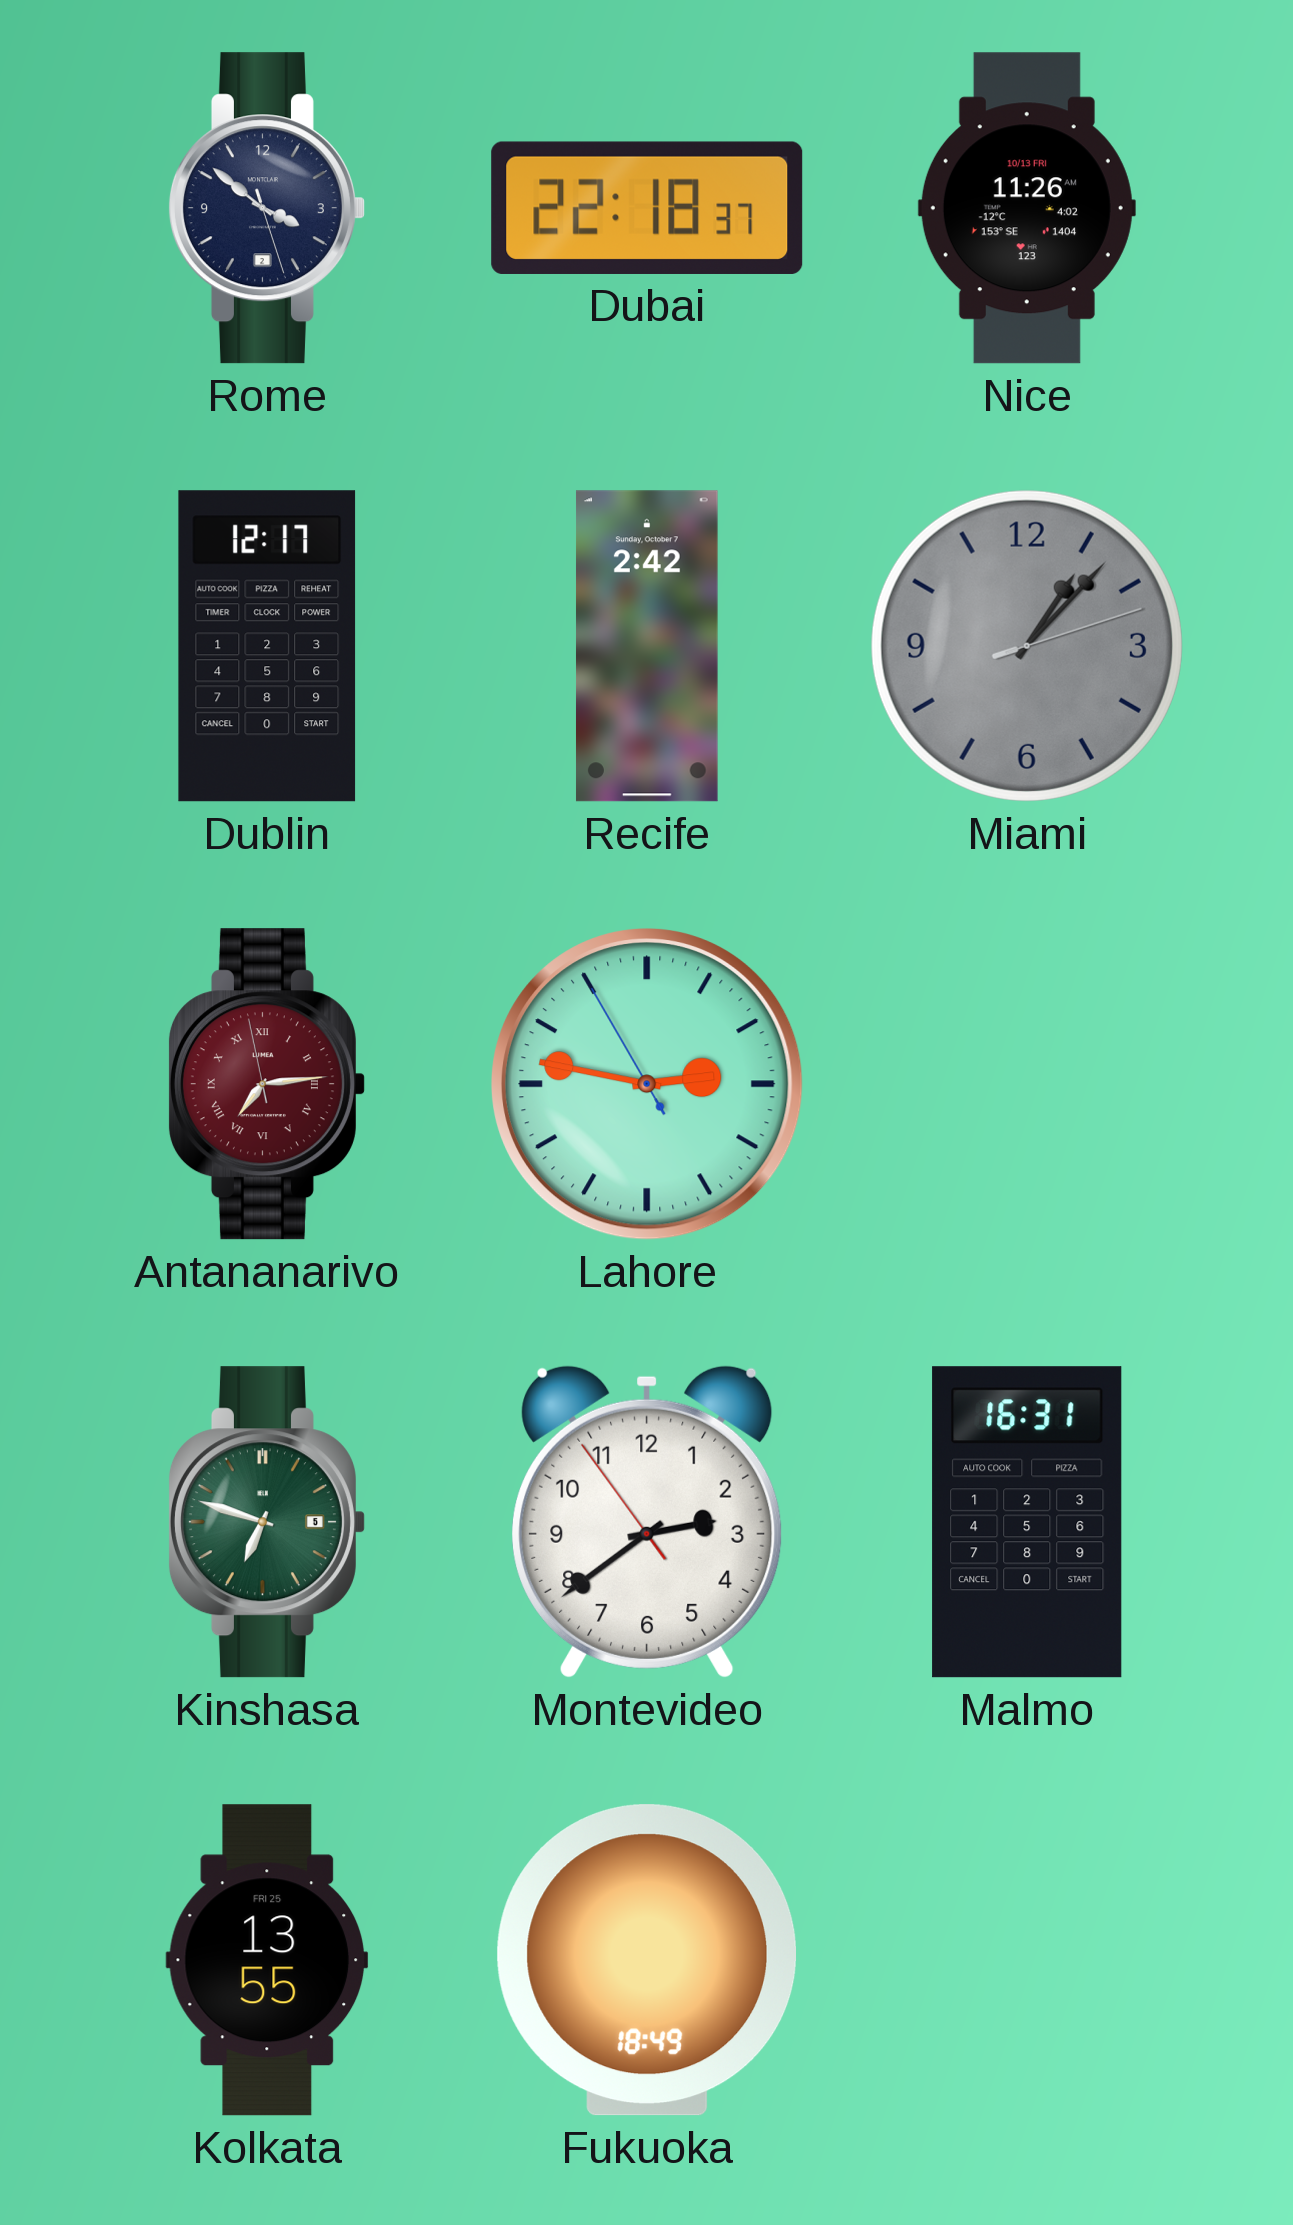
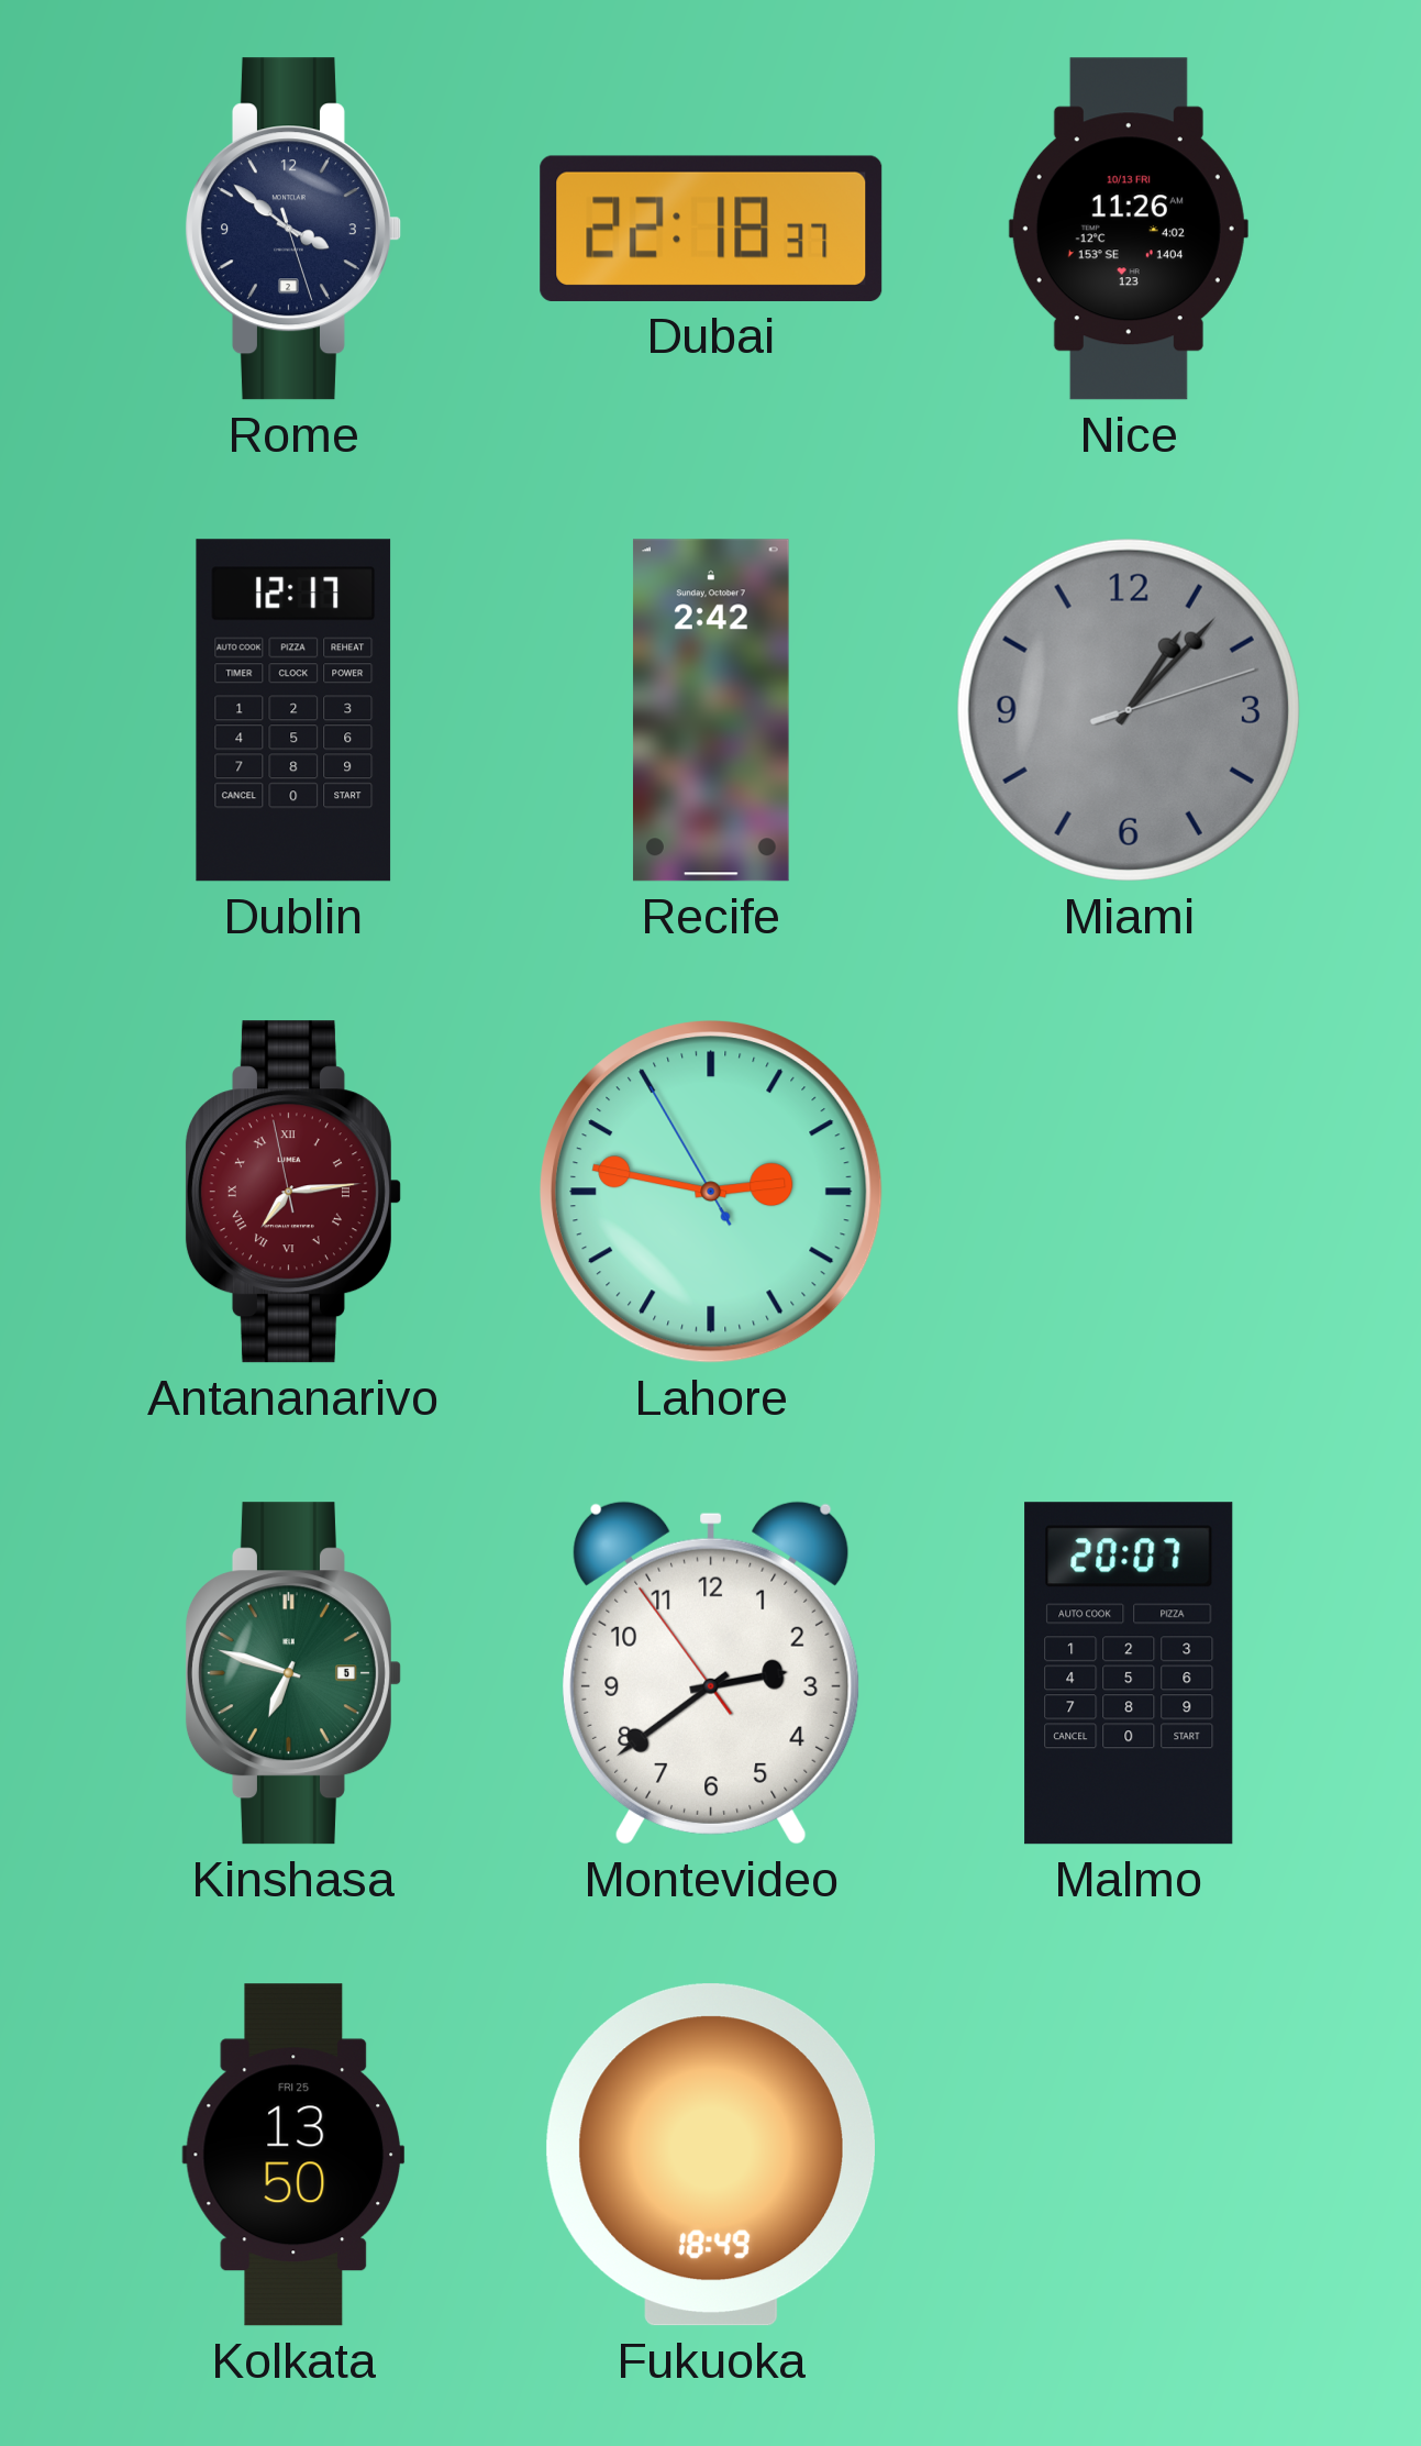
Malmo: 16:31 -> 20:07
Kolkata: 13:55 -> 13:50
